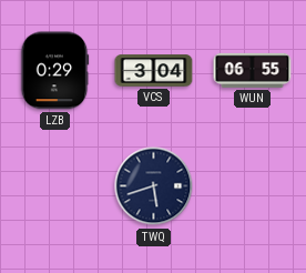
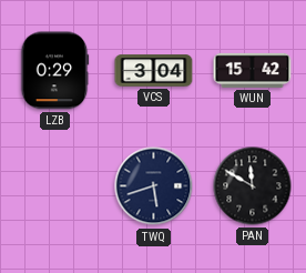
WUN: 06:55 -> 15:42
PAN: none -> 11:50
